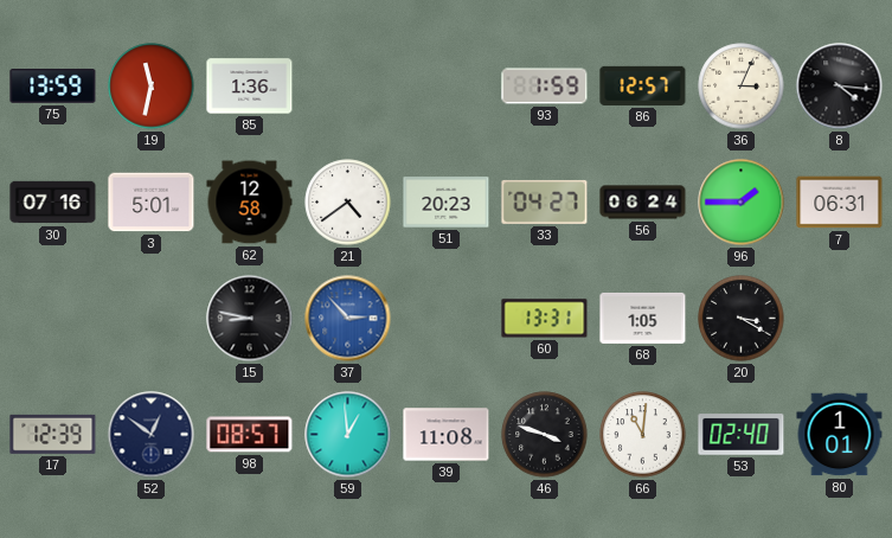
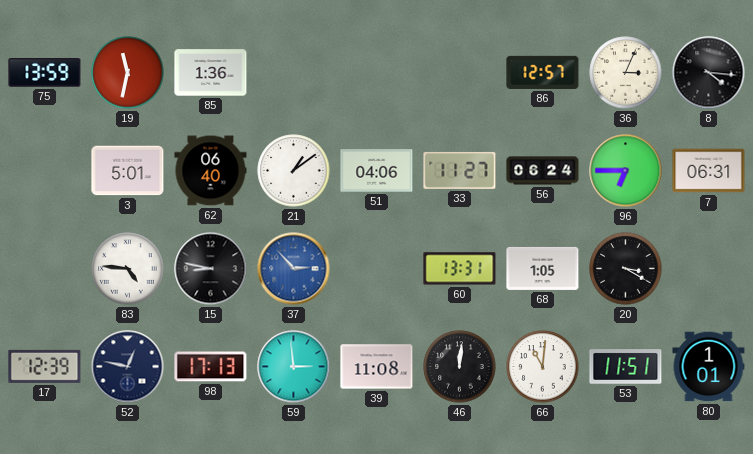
93: 1:59 -> none
30: 07:16 -> none
62: 12:58 -> 06:40
21: 4:39 -> 1:09
51: 20:23 -> 04:06
33: 04:27 -> 11:27
96: 1:45 -> 6:45
83: none -> 4:46
52: 12:51 -> 12:47
98: 08:57 -> 17:13
59: 12:59 -> 2:59
46: 3:48 -> 12:01
53: 02:40 -> 11:51
